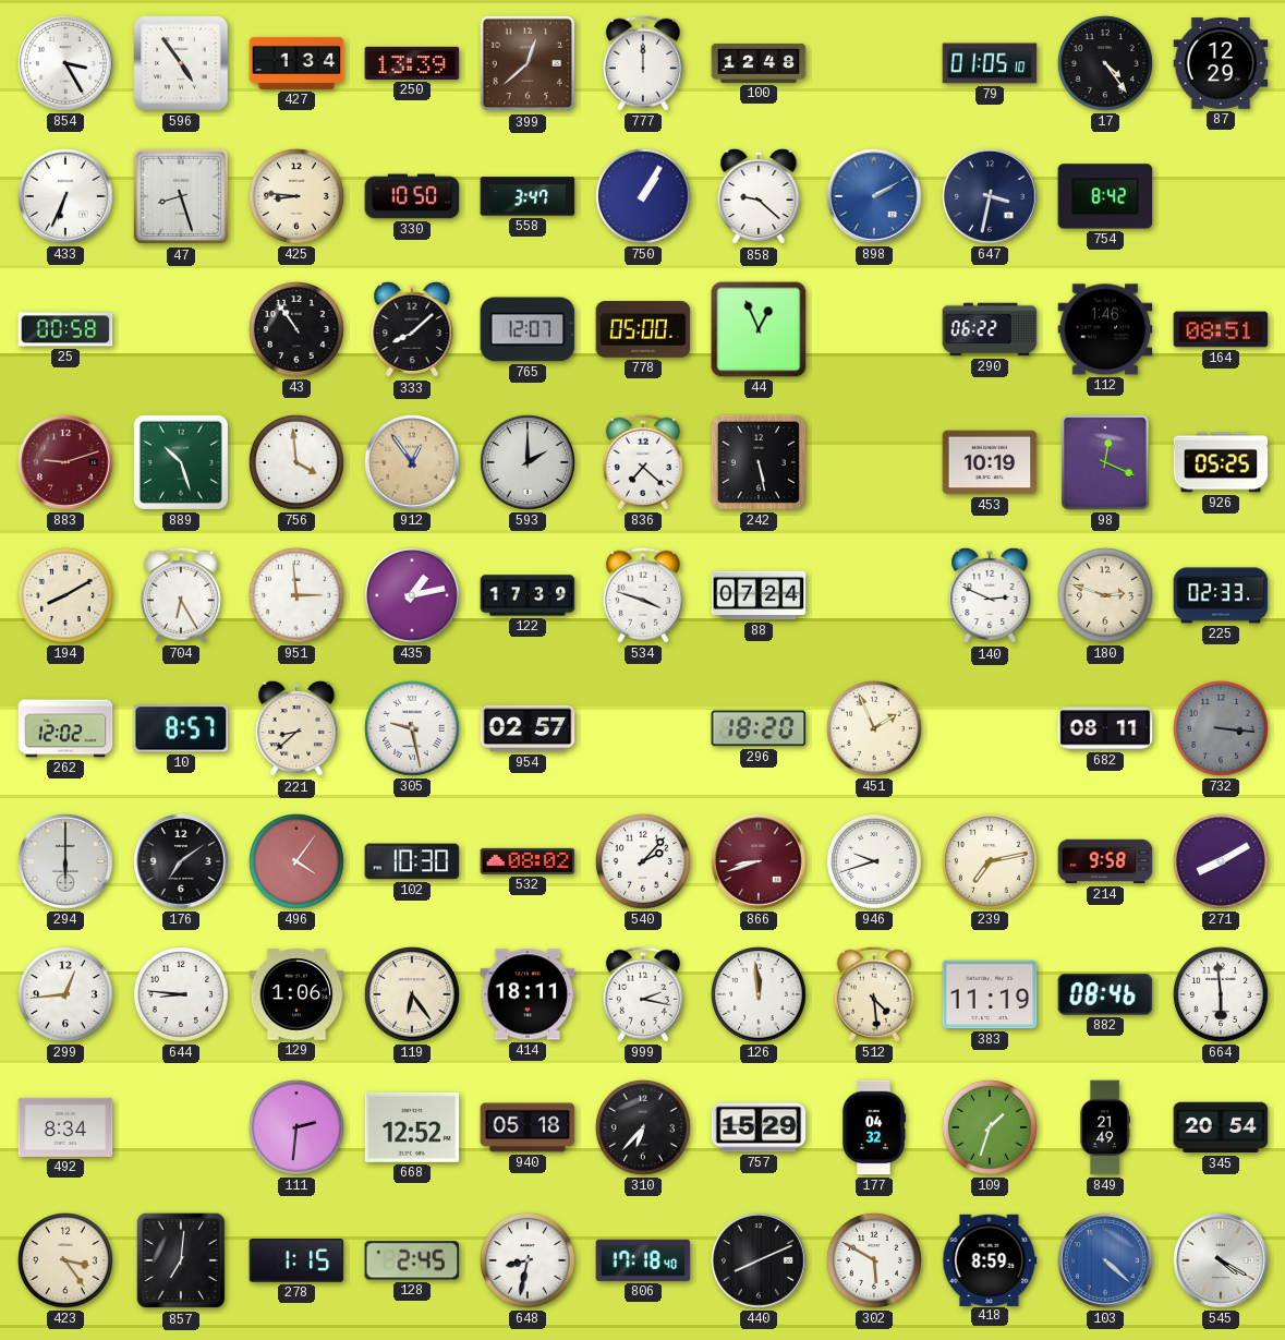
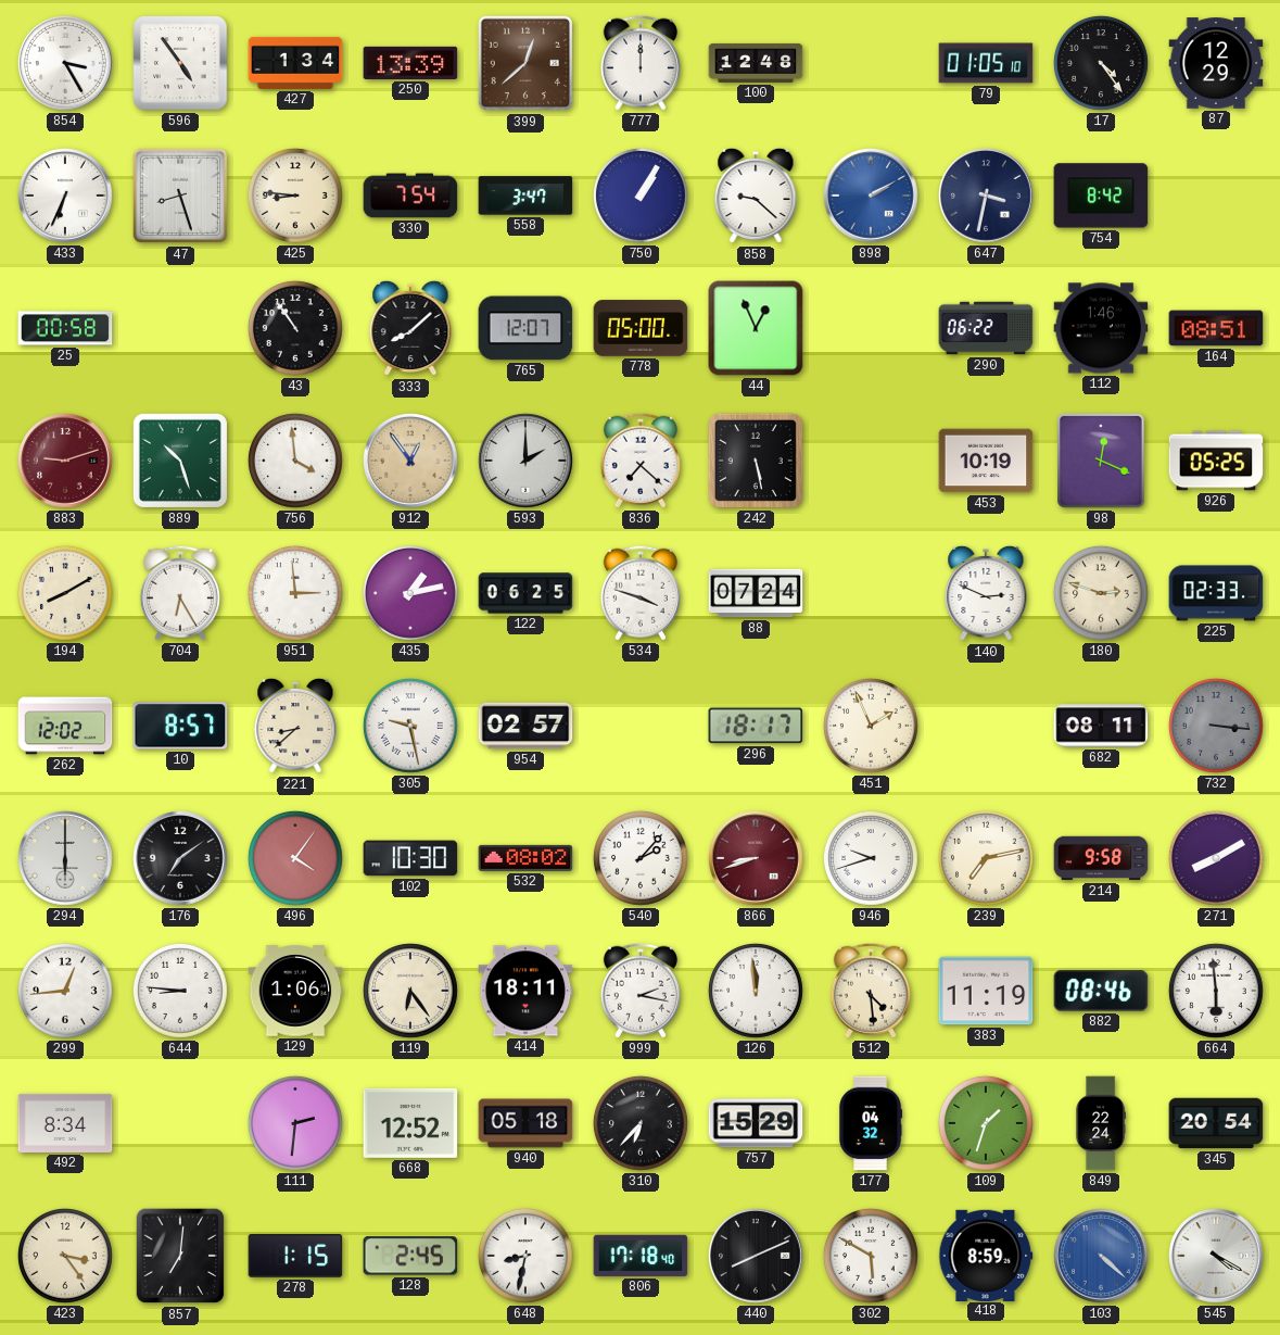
330: 10:50 -> 7:54
122: 17:39 -> 06:25
296: 18:20 -> 18:17
849: 21:49 -> 22:24
